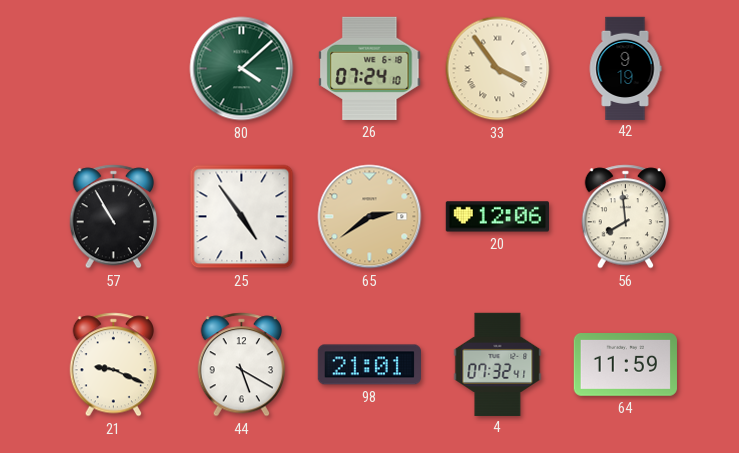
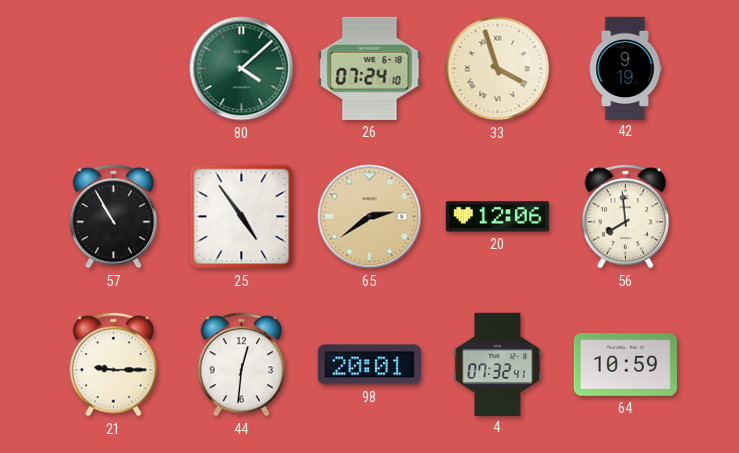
33: 3:54 -> 3:57
21: 9:19 -> 9:15
44: 5:20 -> 12:31
98: 21:01 -> 20:01
64: 11:59 -> 10:59
